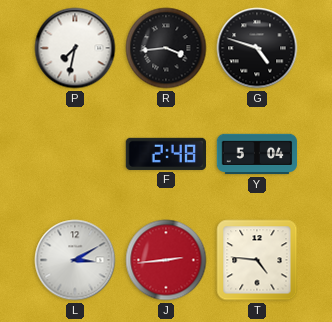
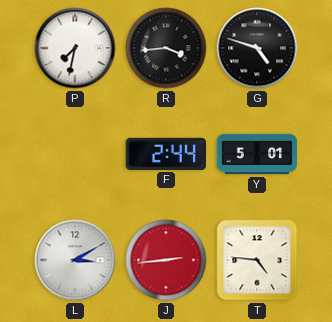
F: 2:48 -> 2:44
Y: 5:04 -> 5:01
